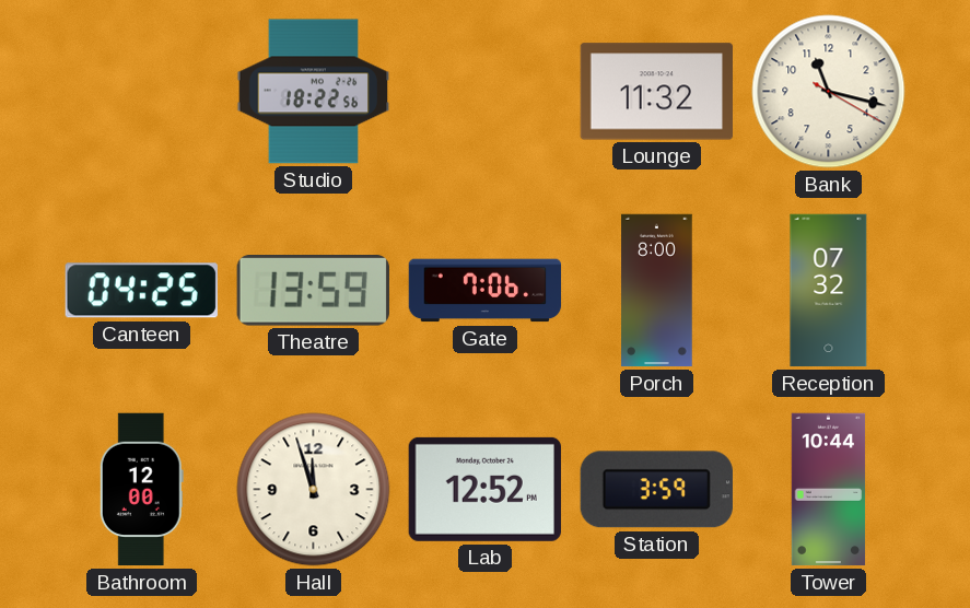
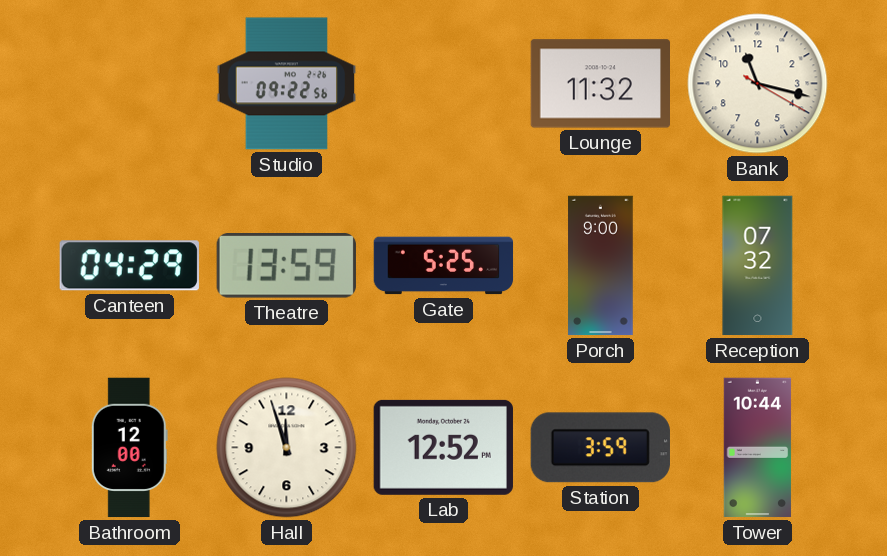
Studio: 18:22 -> 09:22
Canteen: 04:25 -> 04:29
Gate: 7:06 -> 5:25
Porch: 8:00 -> 9:00
